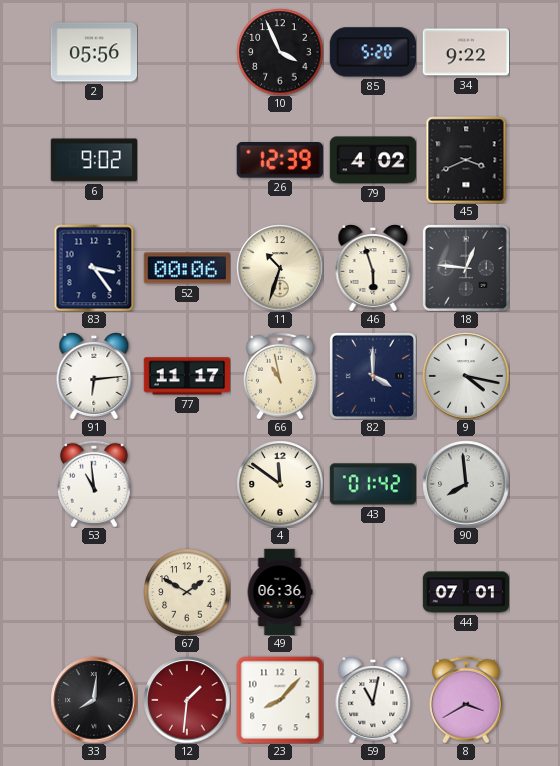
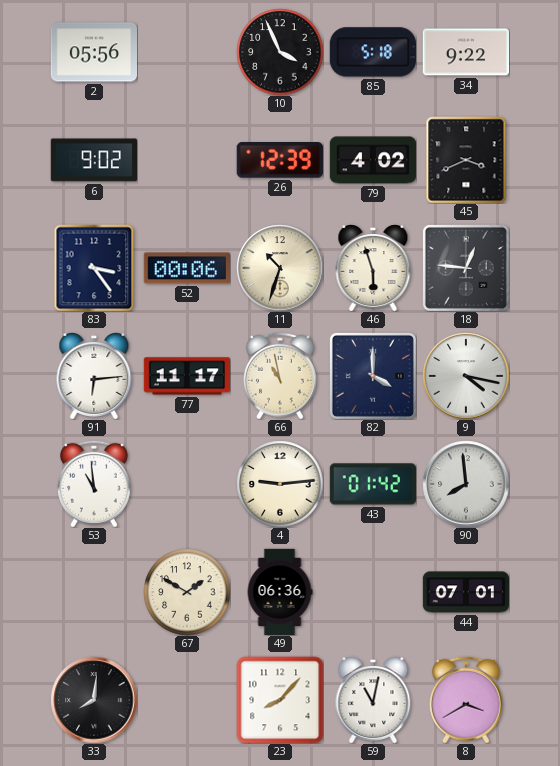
85: 5:20 -> 5:18
4: 11:51 -> 9:14
12: 1:31 -> none
